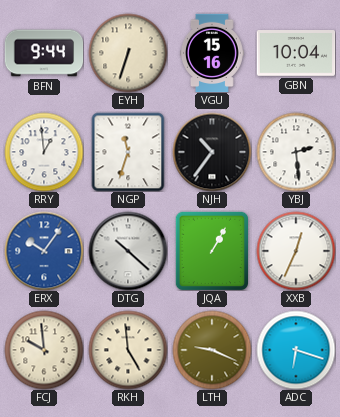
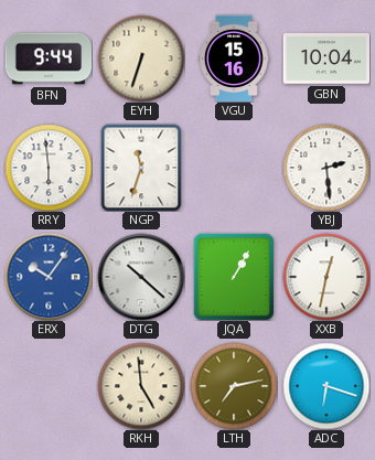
RRY: 12:59 -> 5:59
NJH: 10:36 -> none
XXB: 12:34 -> 12:32
FCJ: 9:59 -> none
LTH: 9:19 -> 7:13
